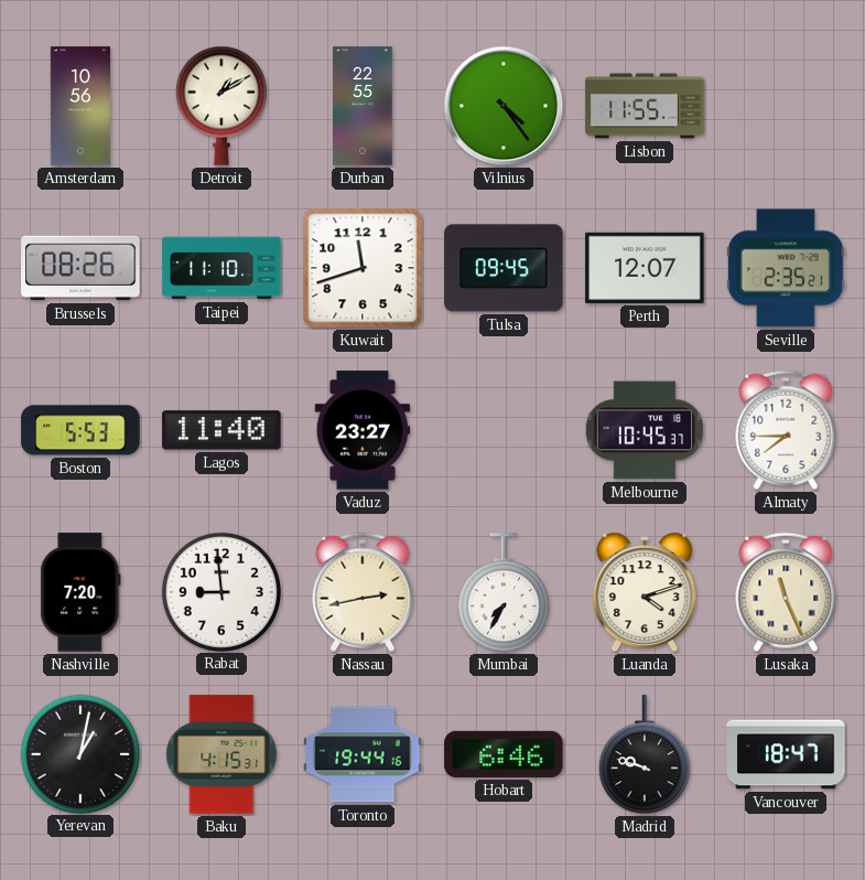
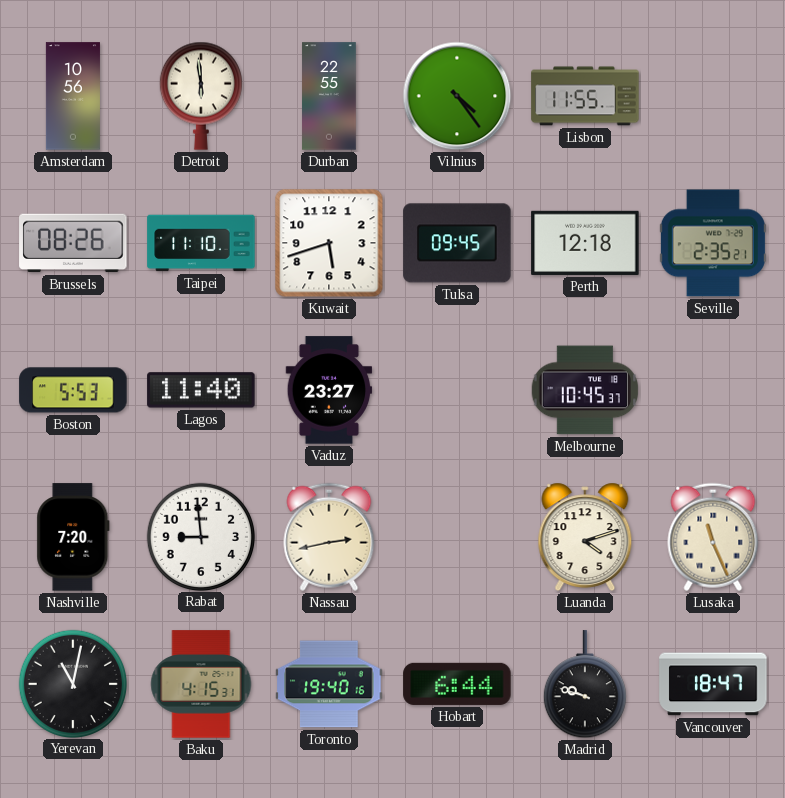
Detroit: 1:10 -> 5:59
Kuwait: 11:42 -> 5:42
Perth: 12:07 -> 12:18
Almaty: 7:45 -> none
Mumbai: 7:35 -> none
Yerevan: 1:02 -> 11:02
Toronto: 19:44 -> 19:40
Hobart: 6:46 -> 6:44
